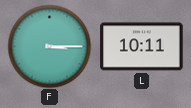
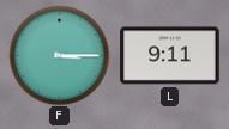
L: 10:11 -> 9:11
